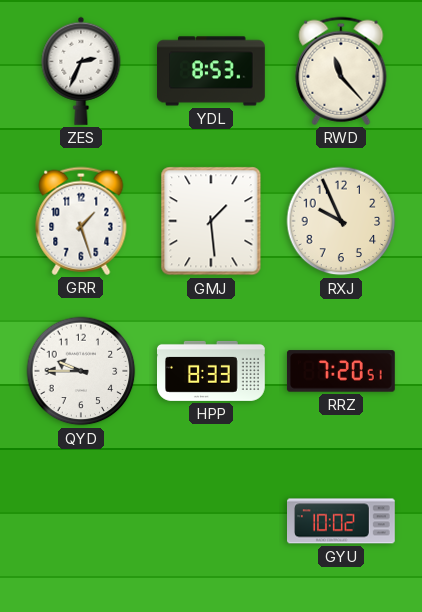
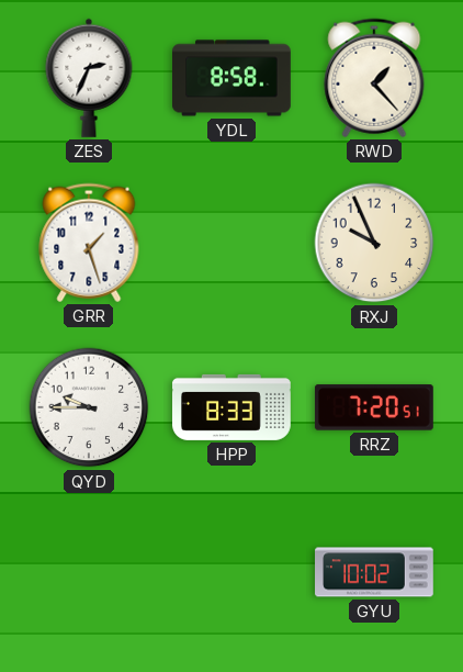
YDL: 8:53 -> 8:58
RWD: 11:23 -> 1:23
GMJ: 1:29 -> none
